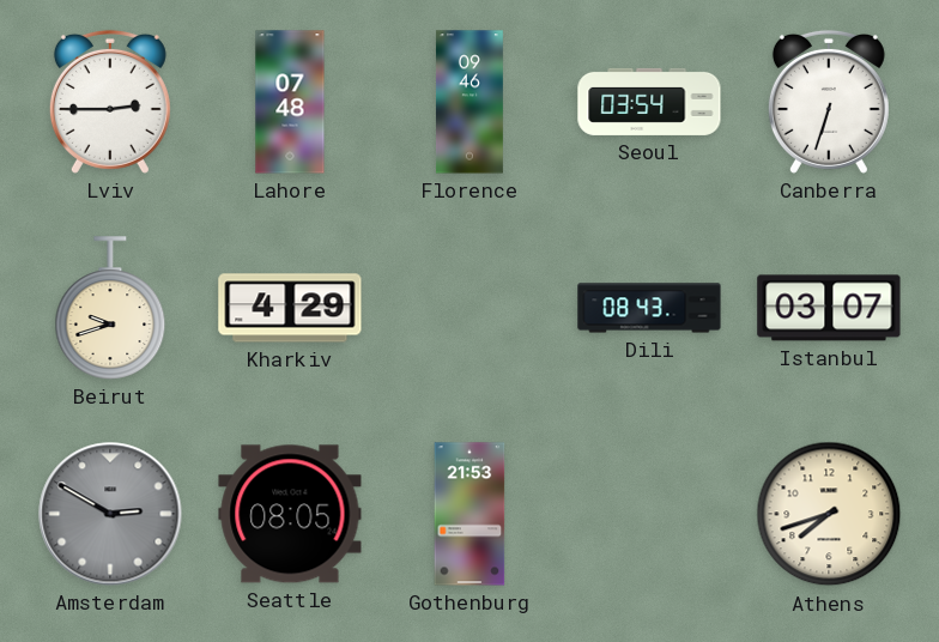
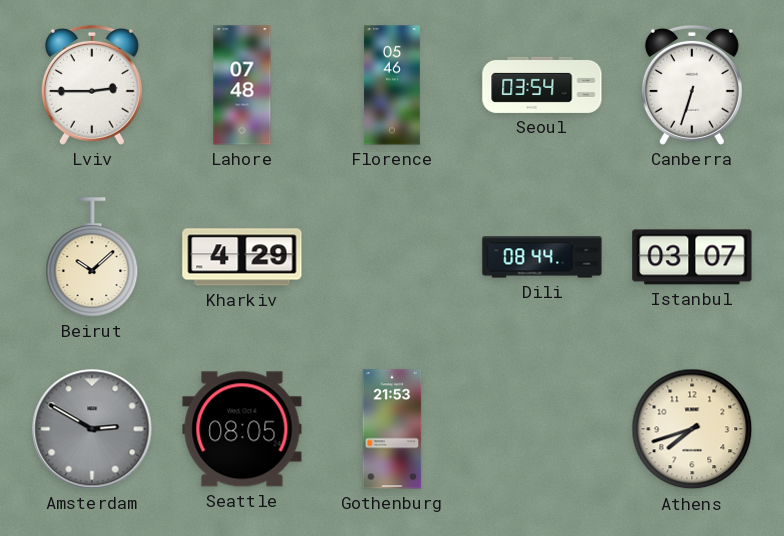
Florence: 09:46 -> 05:46
Beirut: 9:42 -> 10:08
Dili: 08:43 -> 08:44
